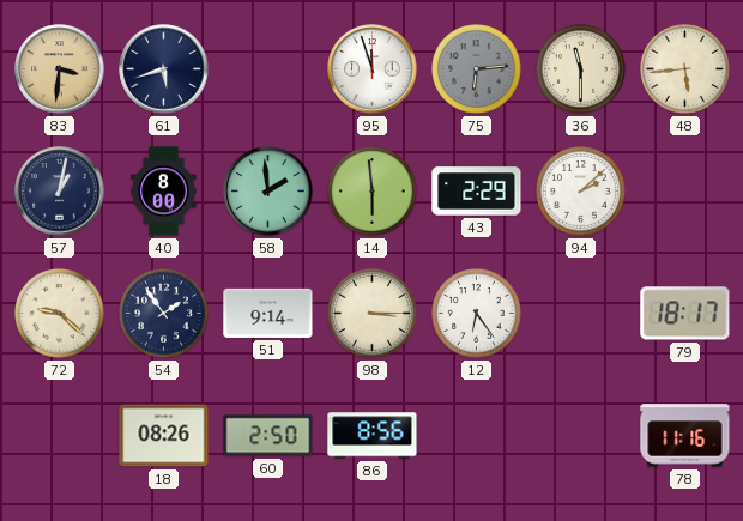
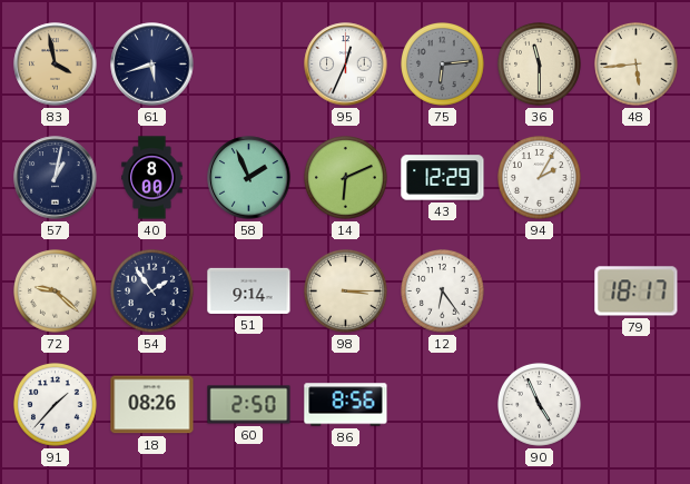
83: 3:31 -> 3:58
95: 11:57 -> 12:34
58: 1:59 -> 1:56
14: 5:59 -> 6:11
43: 2:29 -> 12:29
94: 2:08 -> 2:05
91: none -> 1:37
90: none -> 4:56
78: 11:16 -> none
